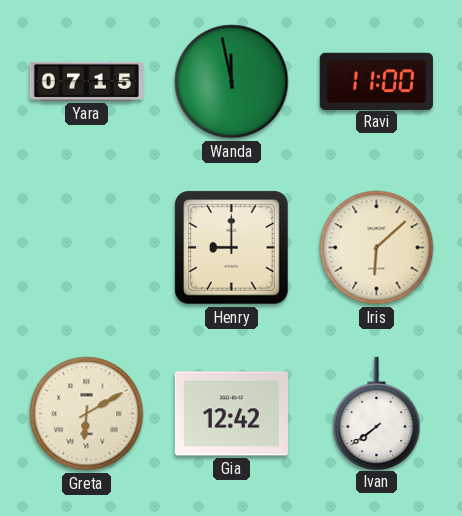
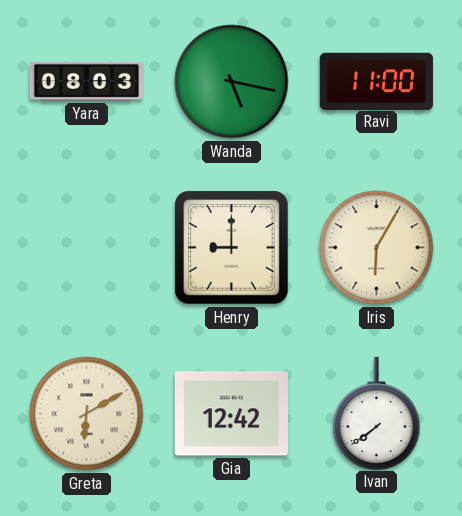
Yara: 07:15 -> 08:03
Wanda: 11:58 -> 5:17
Iris: 6:08 -> 6:05
